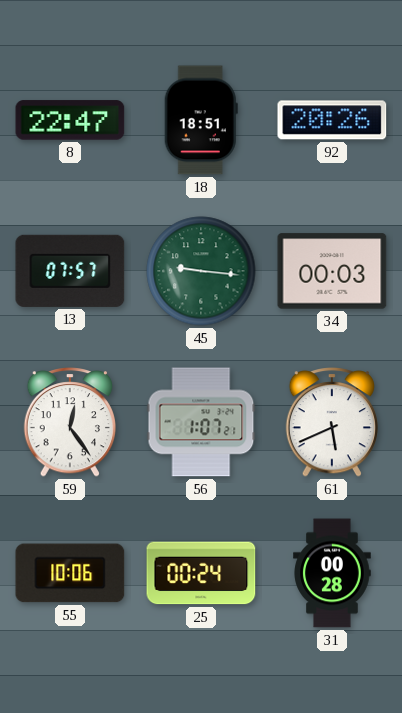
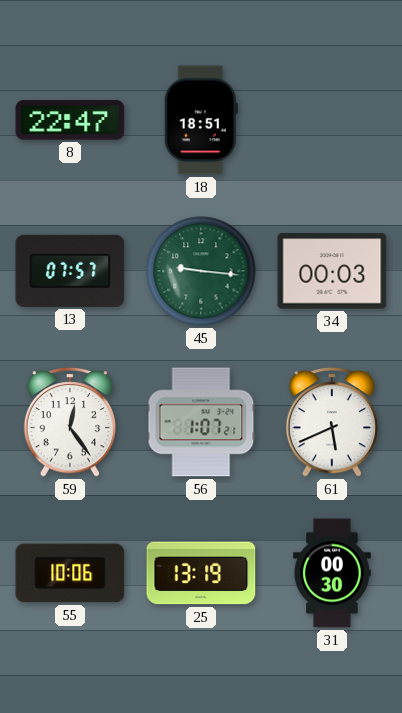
92: 20:26 -> none
25: 00:24 -> 13:19
31: 00:28 -> 00:30
